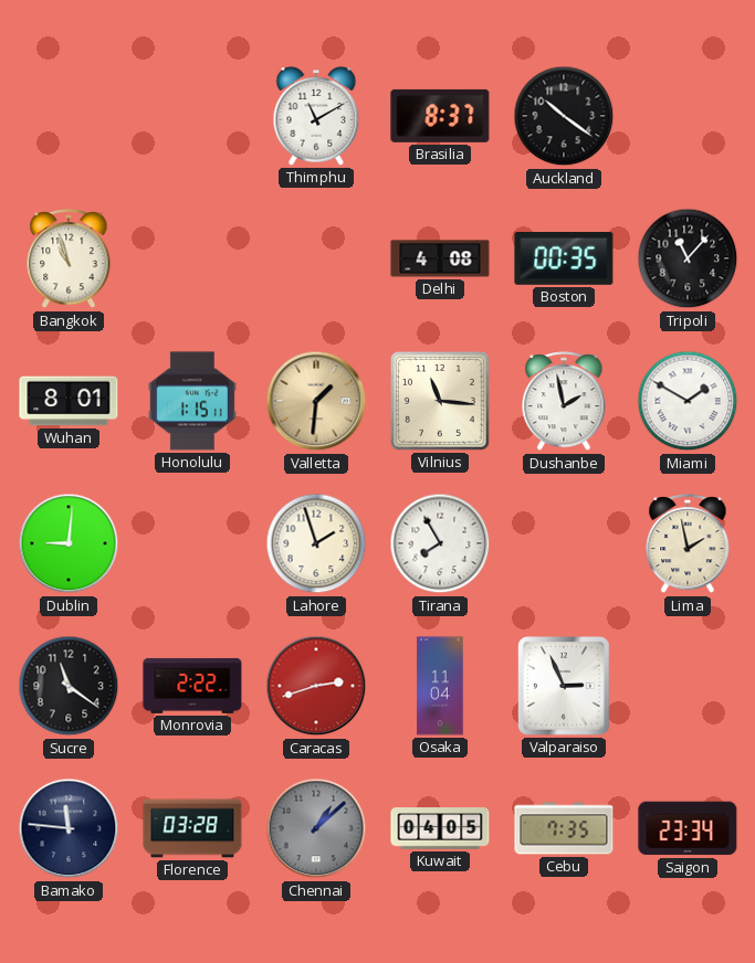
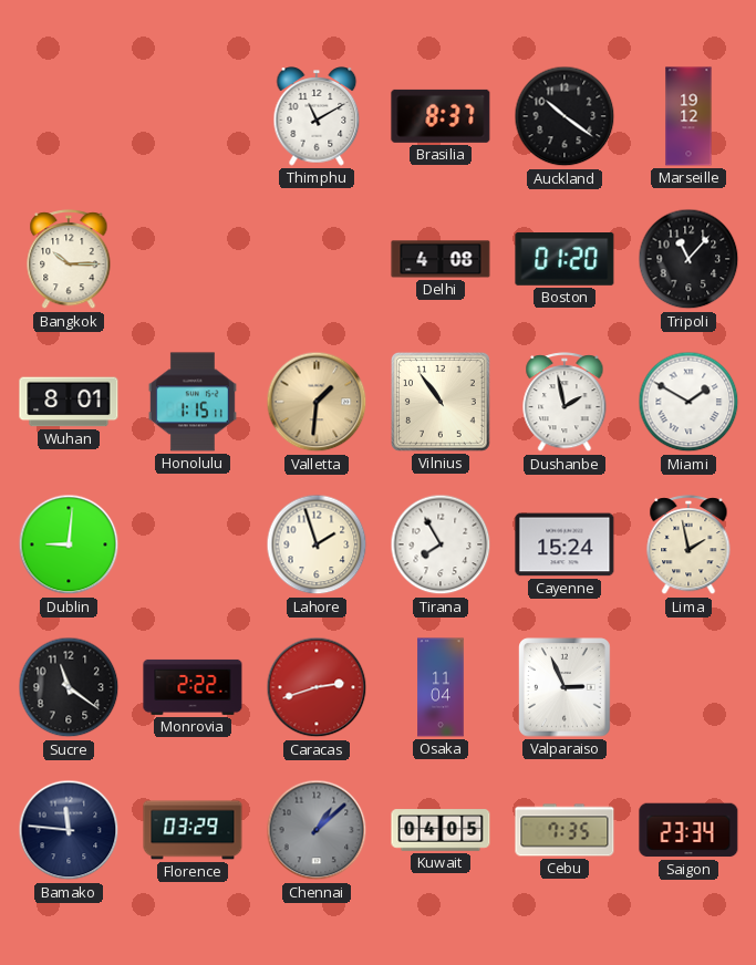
Marseille: none -> 19:12
Bangkok: 10:57 -> 10:15
Boston: 00:35 -> 01:20
Vilnius: 11:16 -> 10:54
Cayenne: none -> 15:24
Florence: 03:28 -> 03:29
